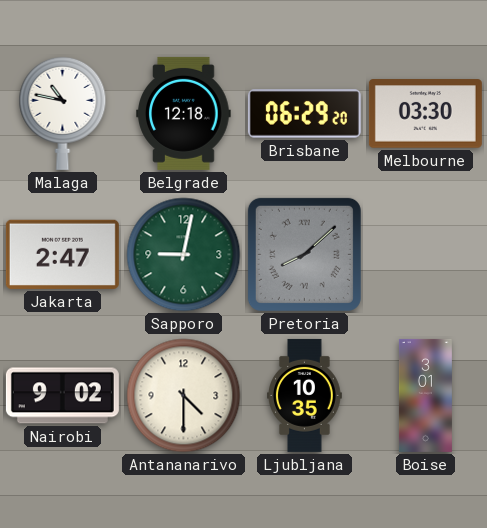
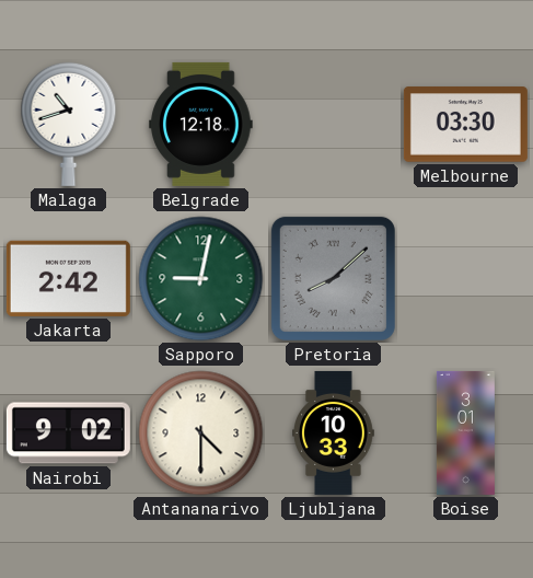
Malaga: 10:47 -> 10:42
Brisbane: 06:29 -> none
Jakarta: 2:47 -> 2:42
Ljubljana: 10:35 -> 10:33
